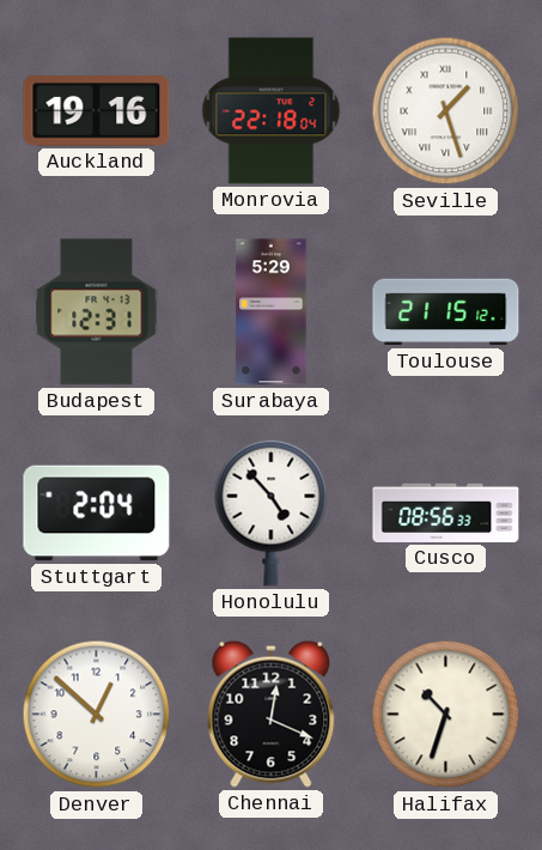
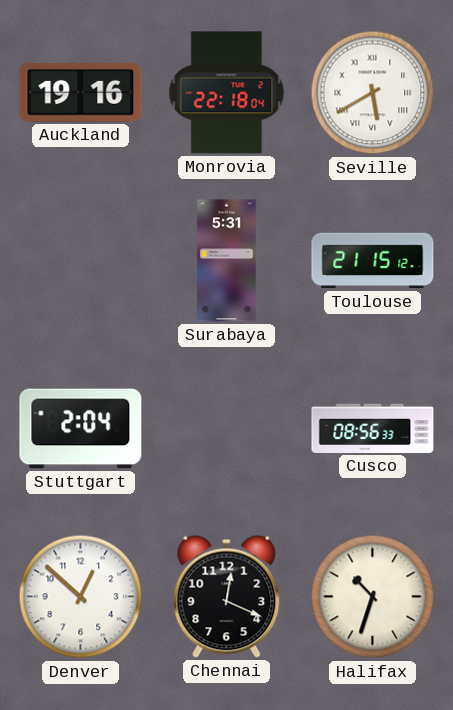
Seville: 1:27 -> 5:40
Budapest: 12:31 -> none
Surabaya: 5:29 -> 5:31
Honolulu: 4:53 -> none
